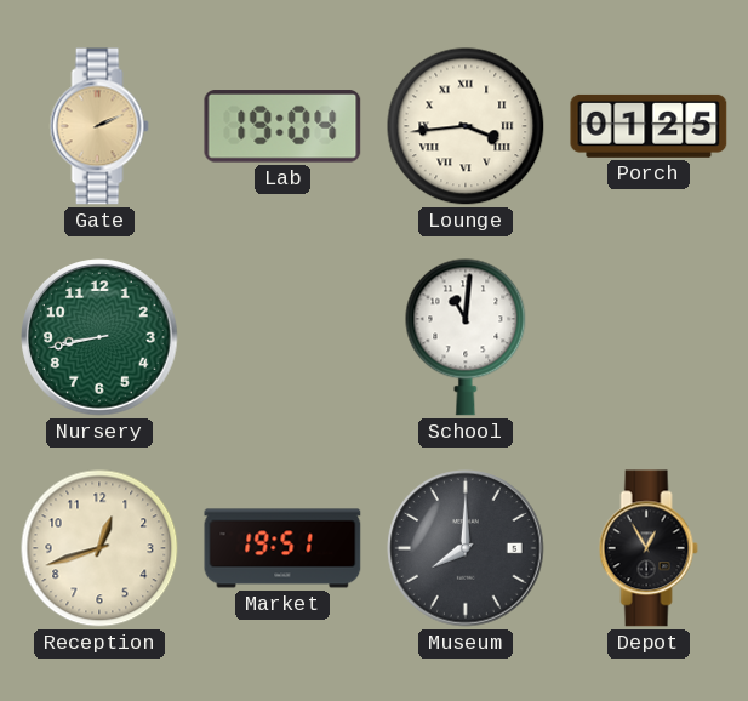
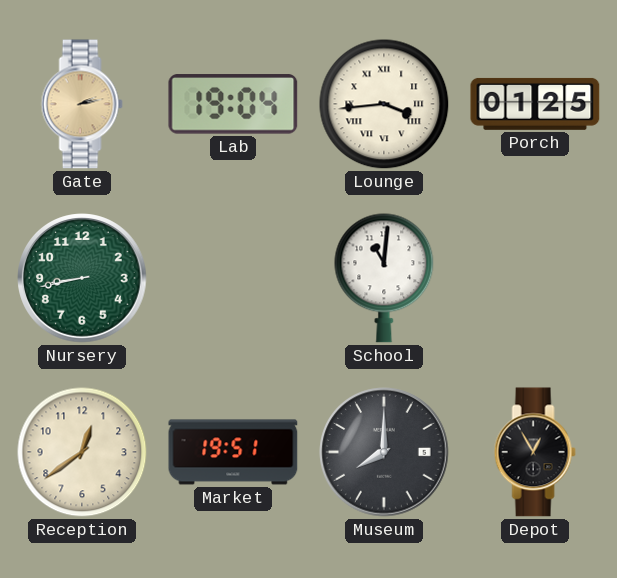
Gate: 2:11 -> 2:13
Reception: 12:42 -> 12:39
